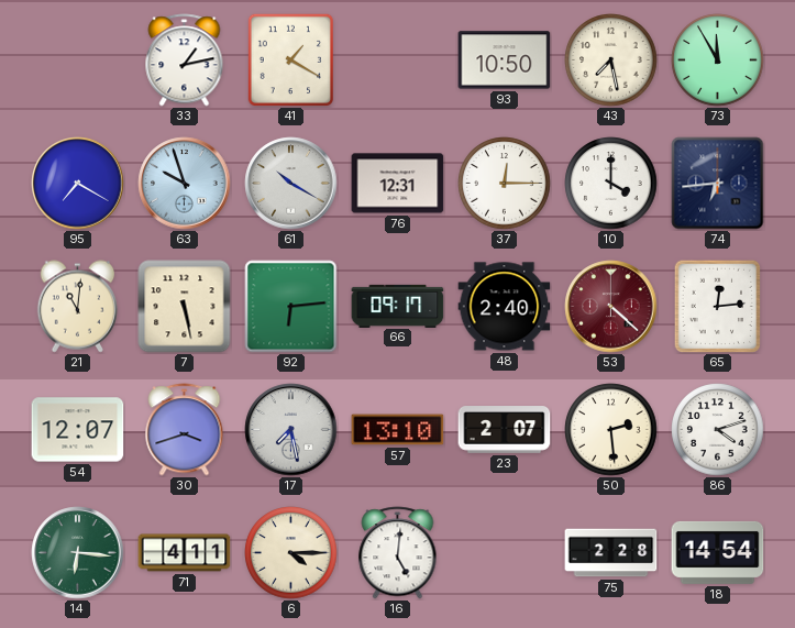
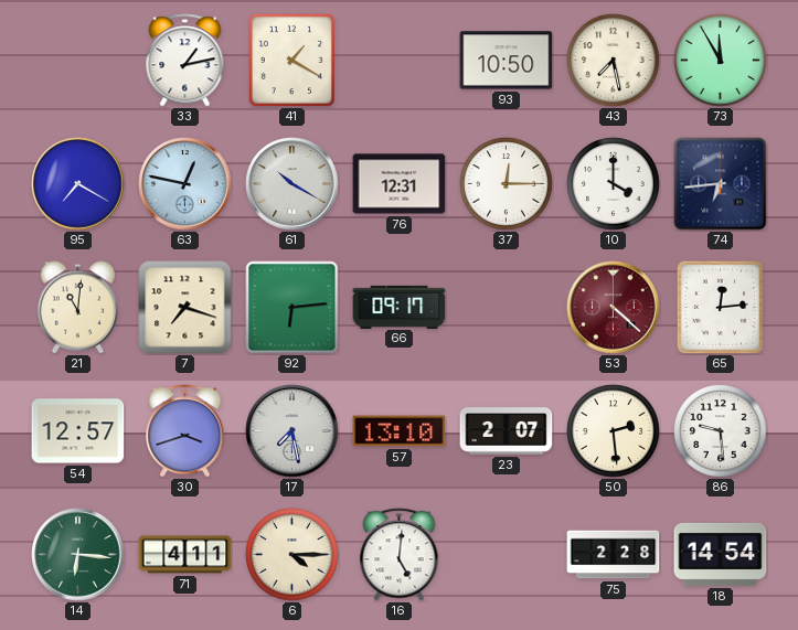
63: 9:57 -> 12:47
7: 5:28 -> 7:18
48: 2:40 -> none
54: 12:07 -> 12:57
86: 4:12 -> 9:29
